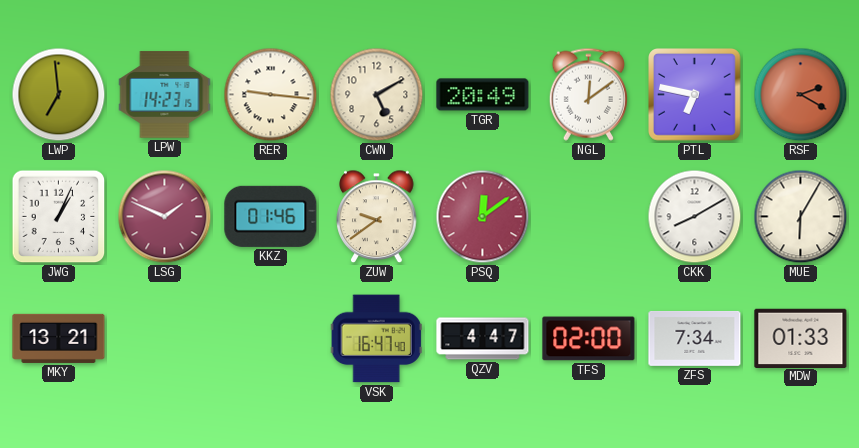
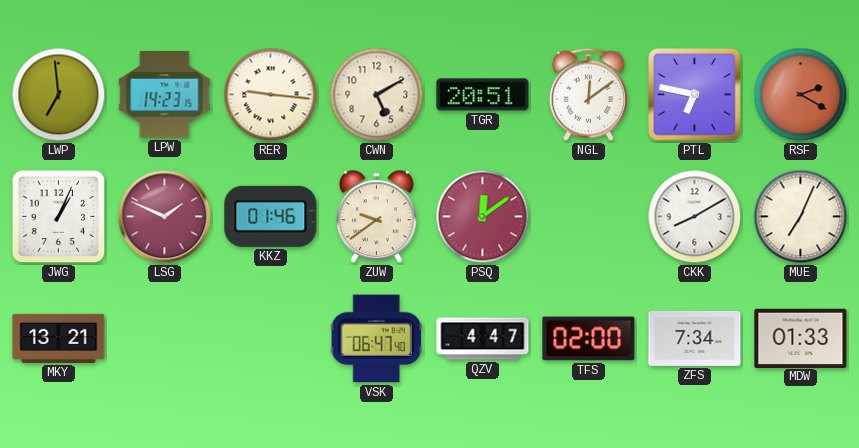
TGR: 20:49 -> 20:51
MUE: 6:05 -> 7:04
VSK: 16:47 -> 06:47
